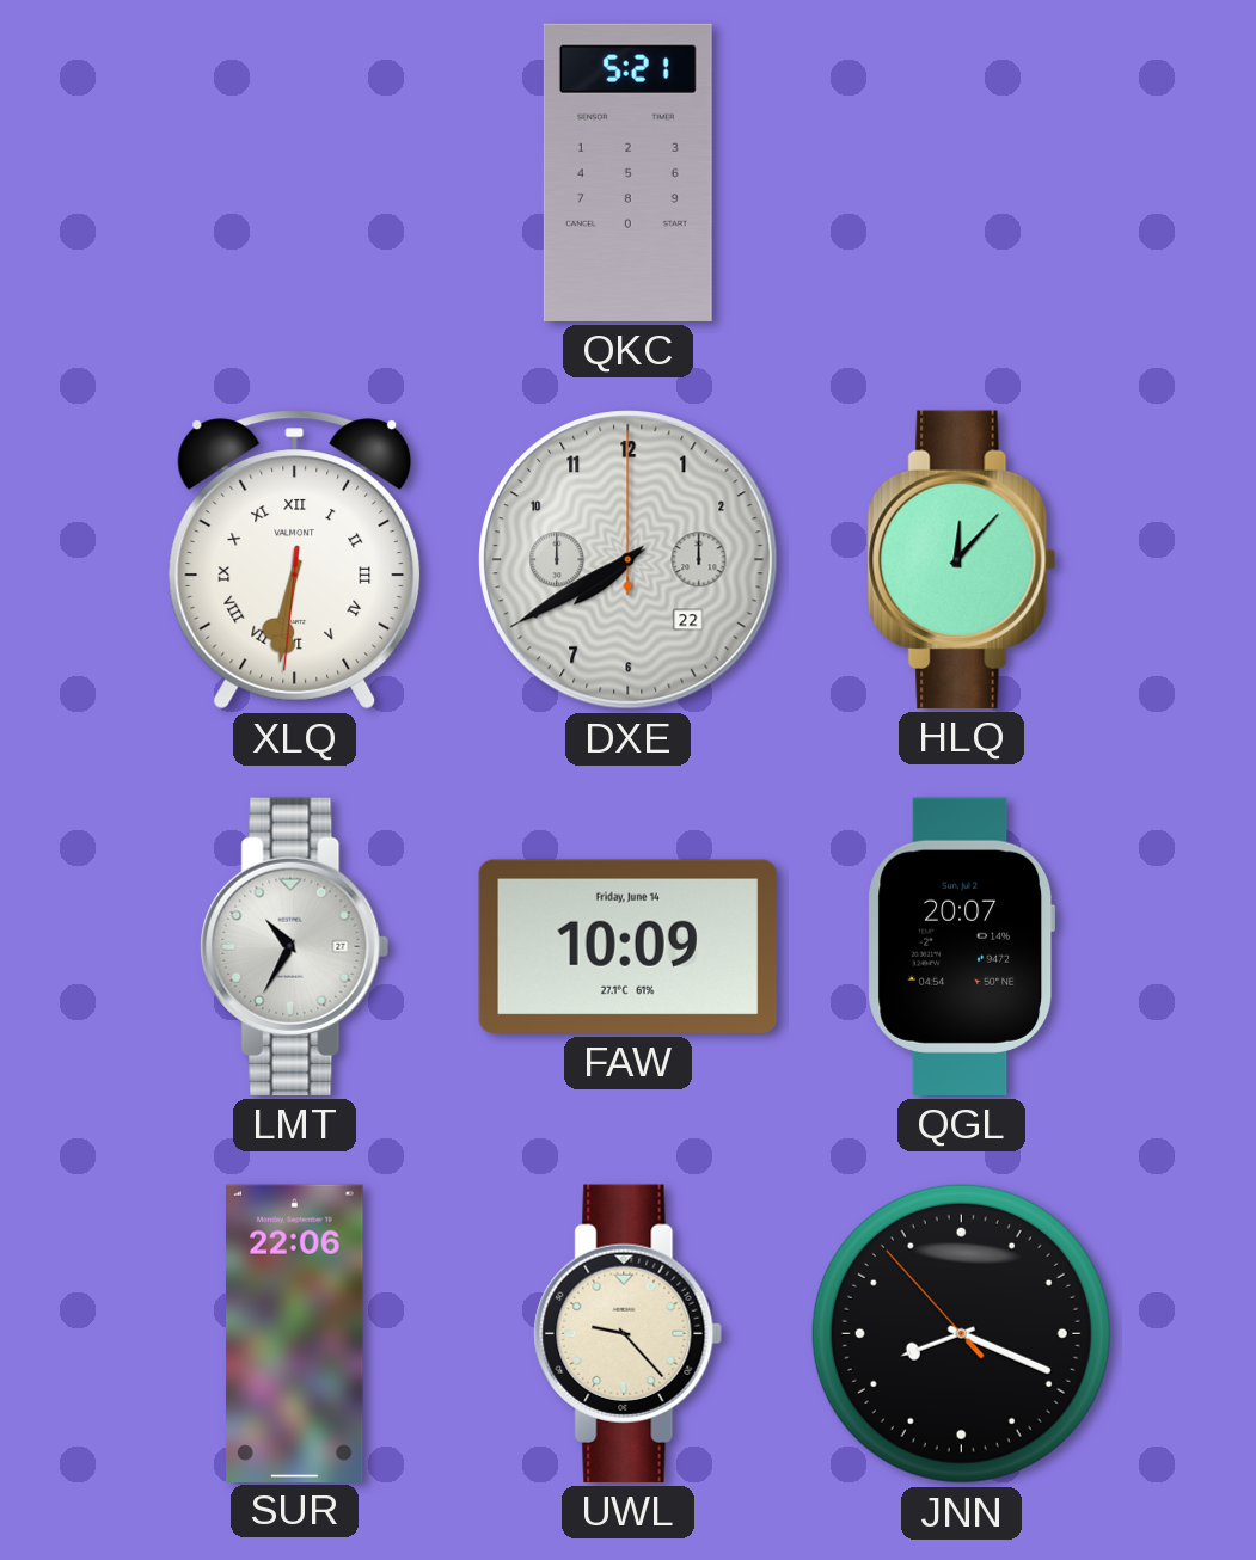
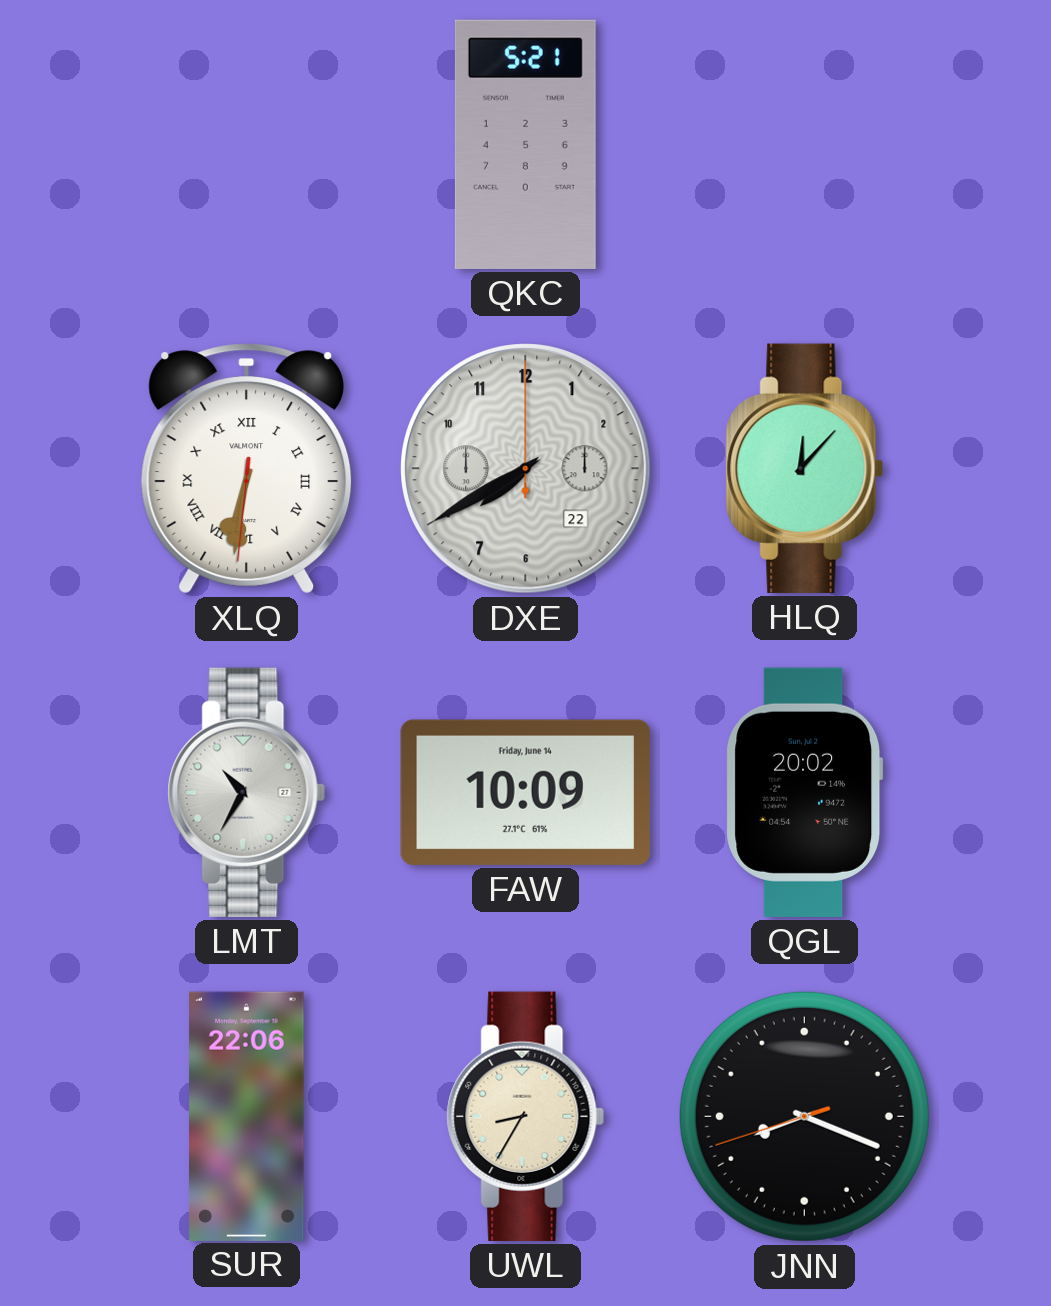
QGL: 20:07 -> 20:02
UWL: 9:23 -> 8:35
JNN: 8:18:53 -> 8:18:42
